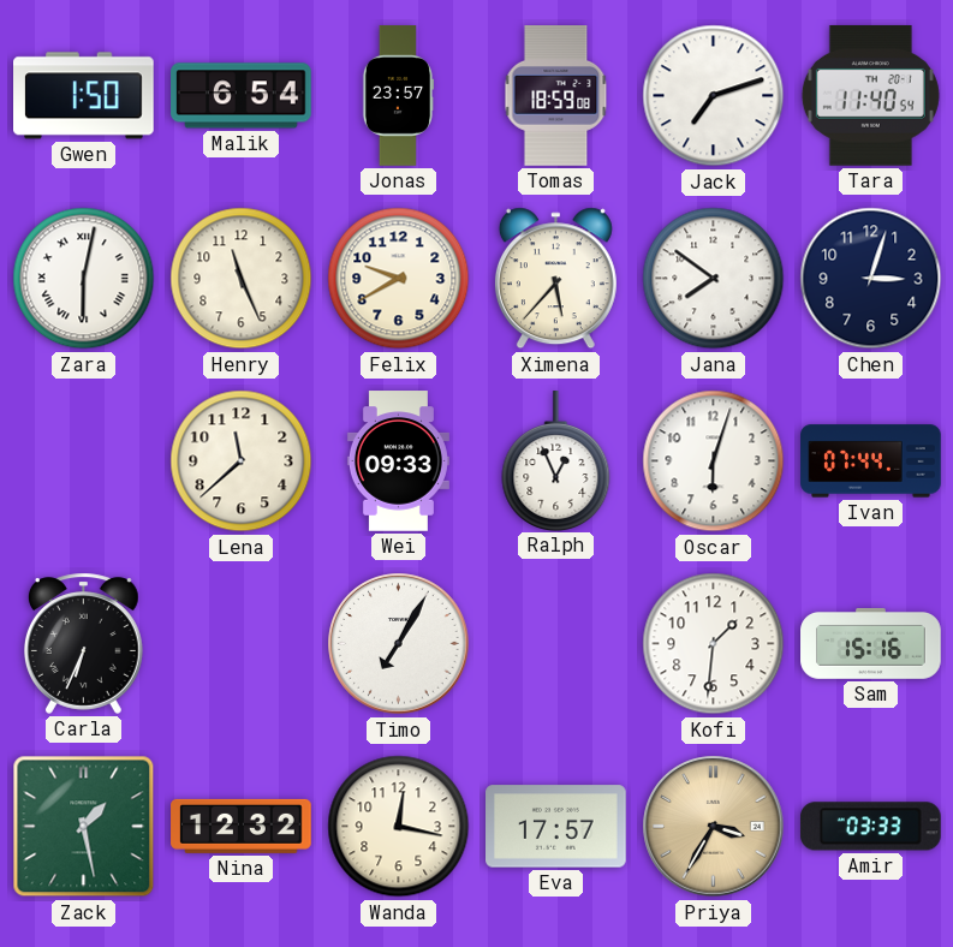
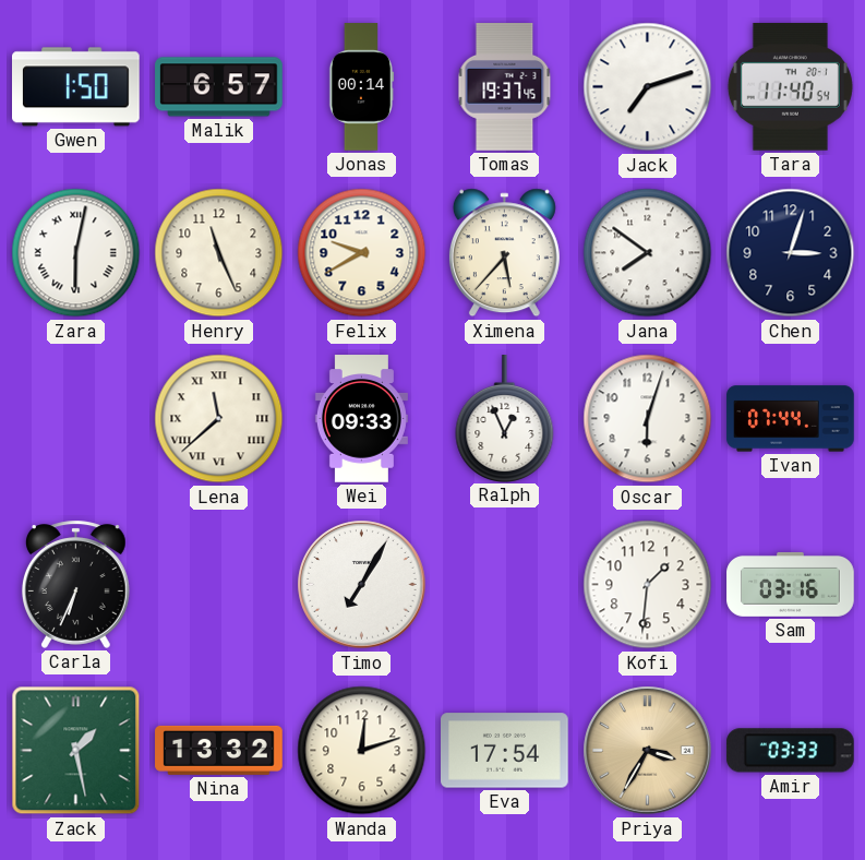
Malik: 6:54 -> 6:57
Jonas: 23:57 -> 00:14
Tomas: 18:59 -> 19:37
Lena numerals: Arabic -> Roman
Sam: 15:16 -> 03:16
Nina: 12:32 -> 13:32
Wanda: 12:17 -> 12:12
Eva: 17:57 -> 17:54
